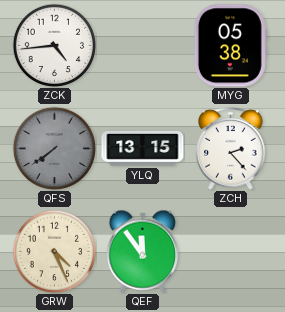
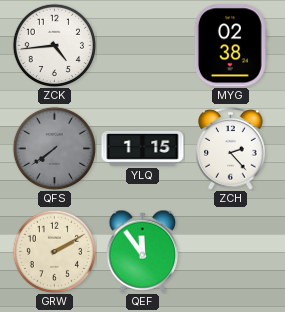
MYG: 05:38 -> 02:38
YLQ: 13:15 -> 1:15
GRW: 4:26 -> 2:10
